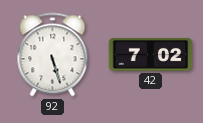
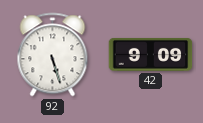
42: 7:02 -> 9:09
